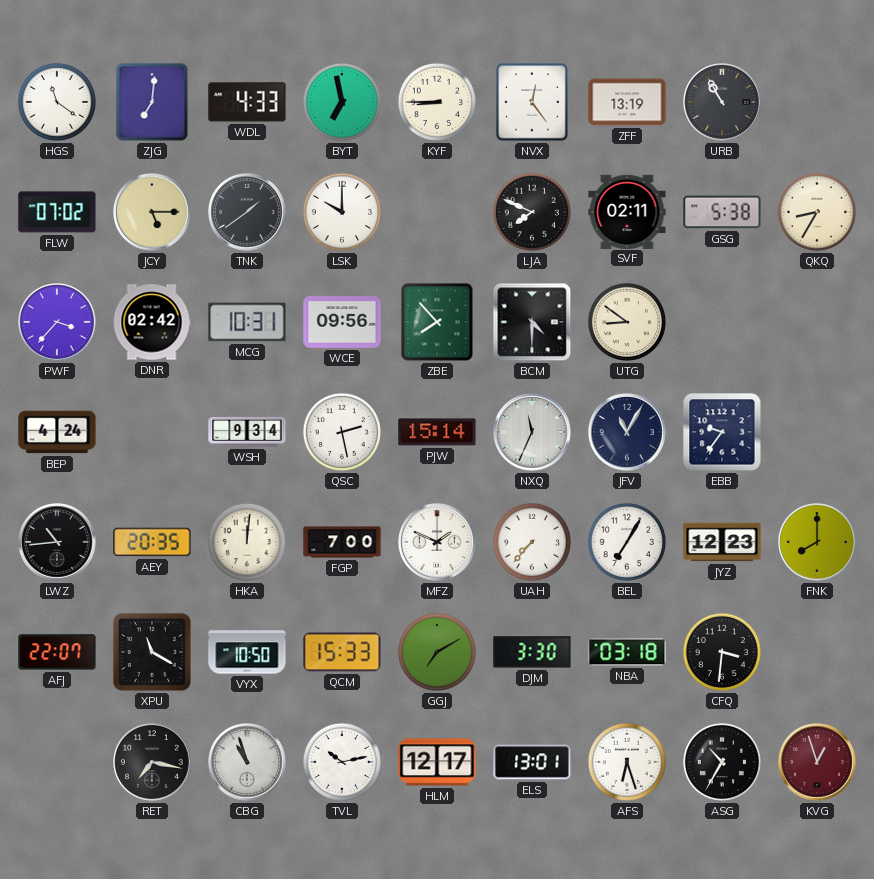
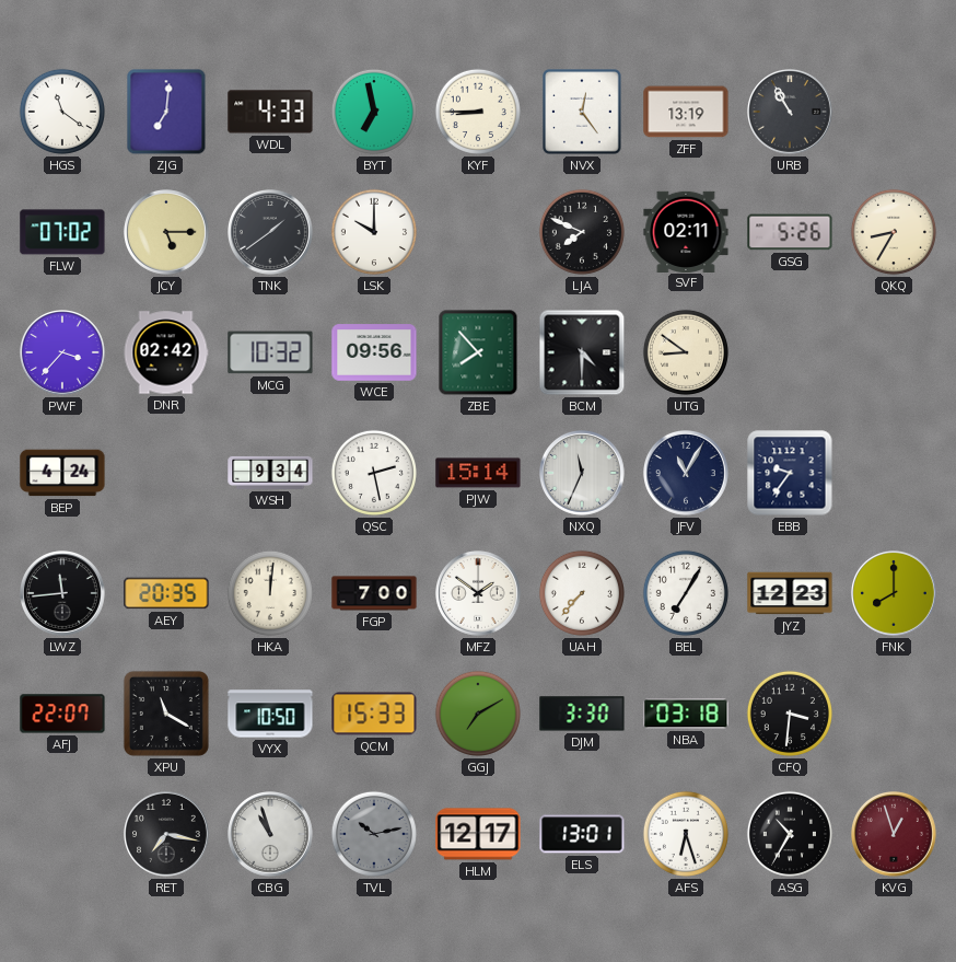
GSG: 5:38 -> 5:26
MCG: 10:31 -> 10:32
LWZ: 10:44 -> 11:44
MFZ: 1:49 -> 1:51
TVL dial: white -> grey
